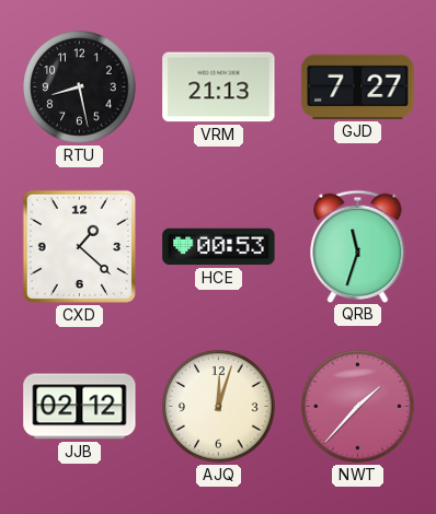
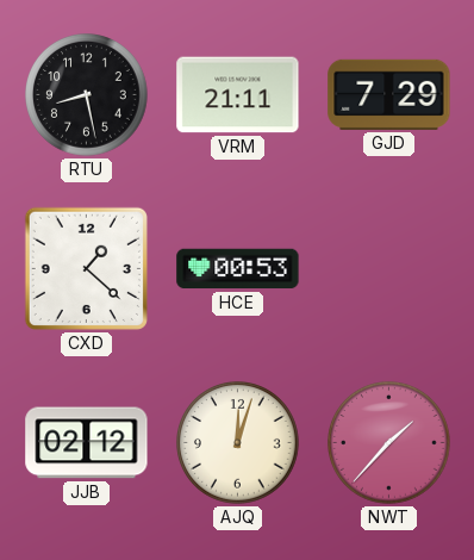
VRM: 21:13 -> 21:11
GJD: 7:27 -> 7:29
QRB: 11:33 -> none
